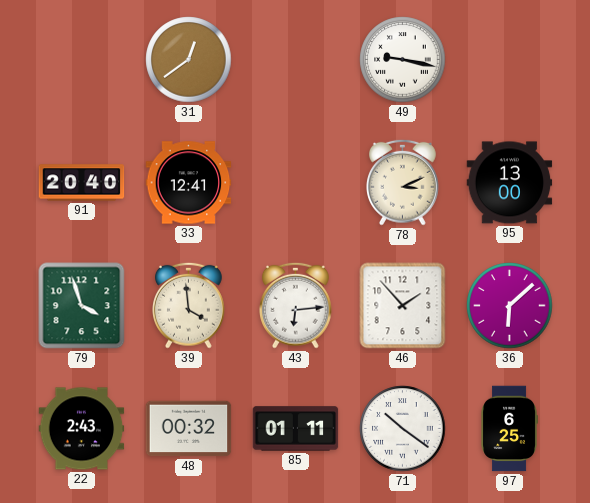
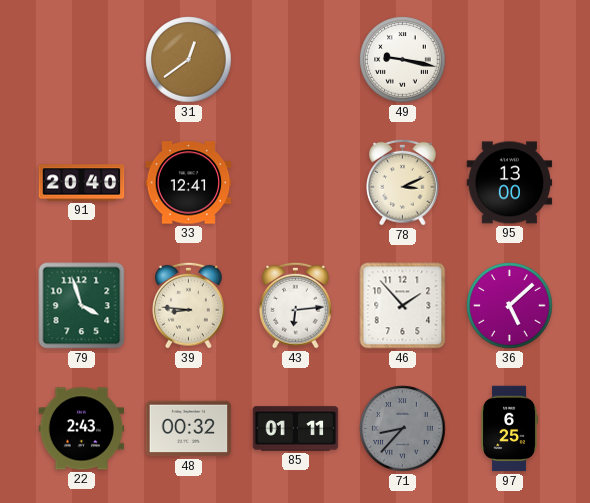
39: 3:59 -> 8:46
36: 6:08 -> 5:08
71: 10:21 -> 8:37
71 dial: white -> grey
